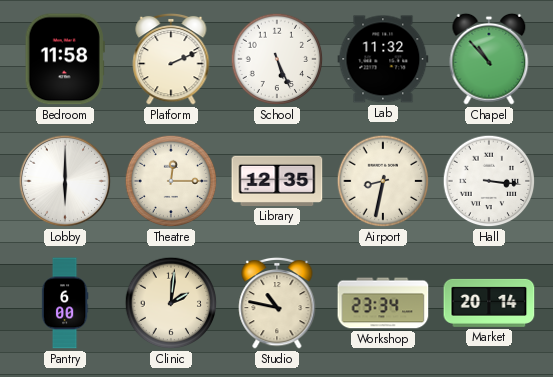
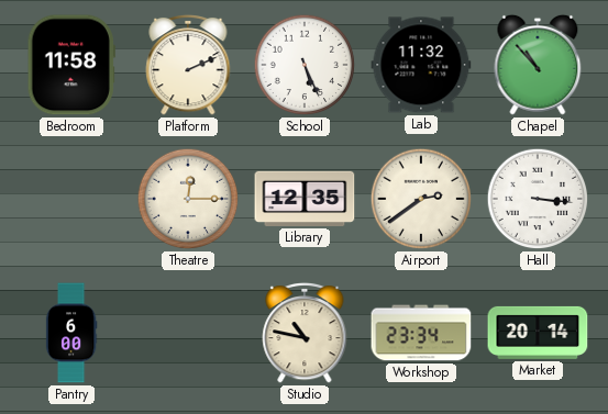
Lobby: 6:00 -> none
Airport: 8:32 -> 2:39
Clinic: 2:01 -> none
